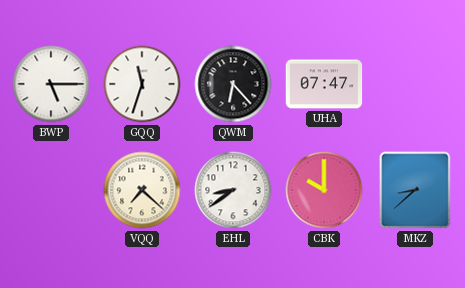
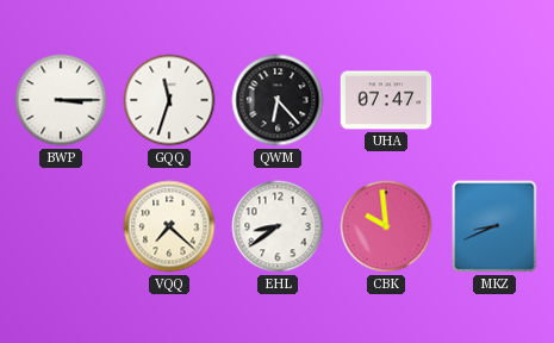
BWP: 5:15 -> 3:15
CBK: 10:00 -> 9:59
MKZ: 8:38 -> 8:41
